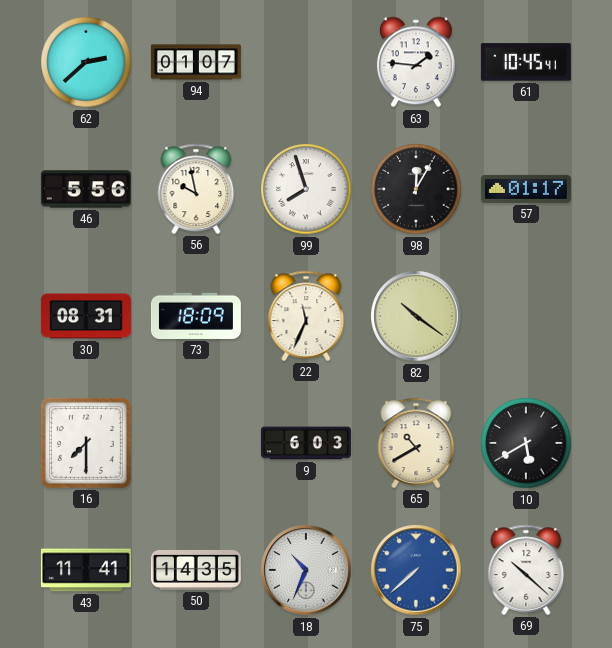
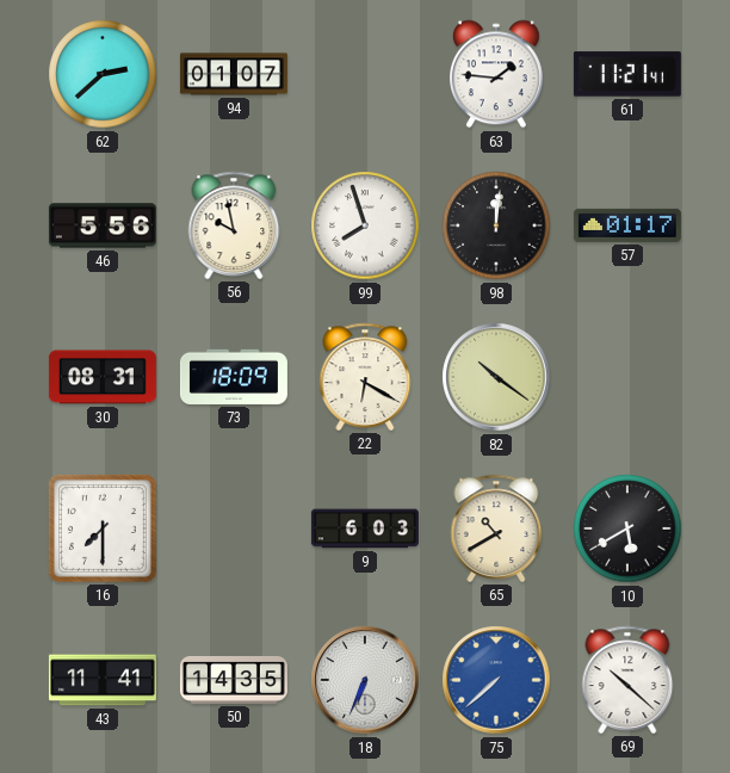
61: 10:45 -> 11:21
98: 12:05 -> 12:01
22: 11:34 -> 6:20
18: 10:34 -> 6:34
